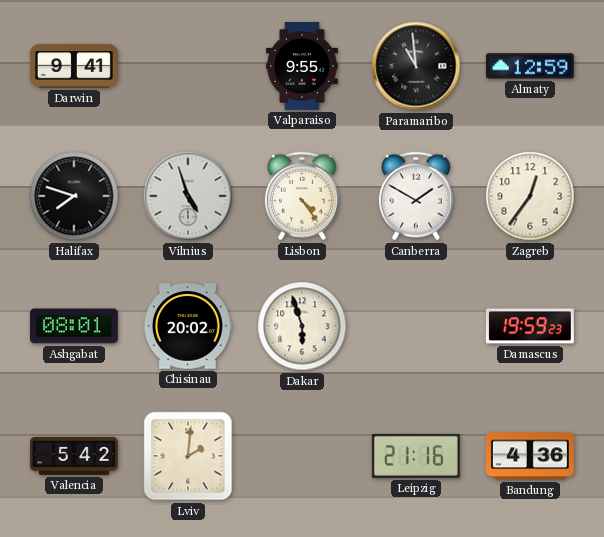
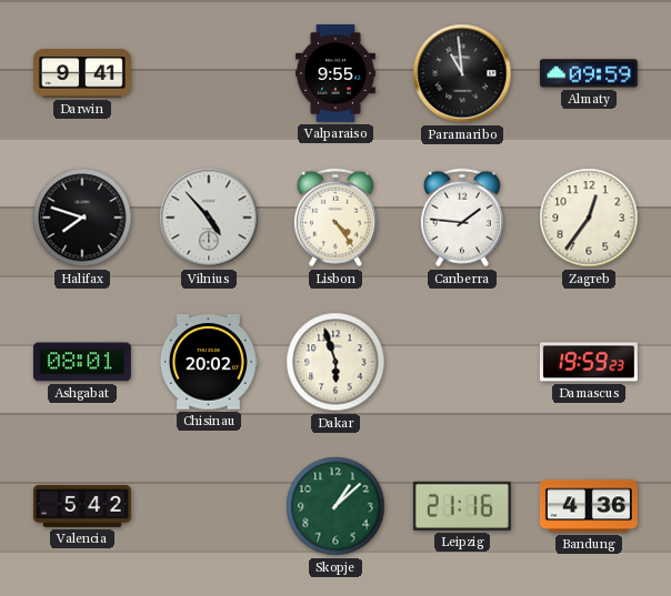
Almaty: 12:59 -> 09:59
Vilnius: 4:57 -> 4:53
Canberra: 1:50 -> 1:46
Lviv: 2:01 -> none
Skopje: none -> 1:08
